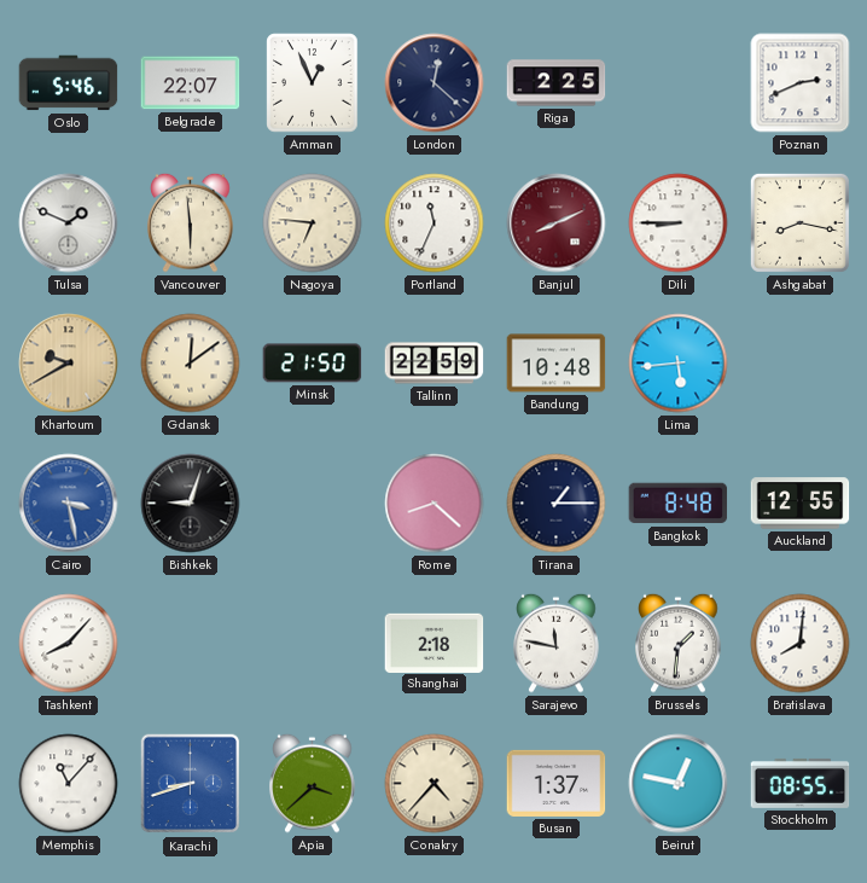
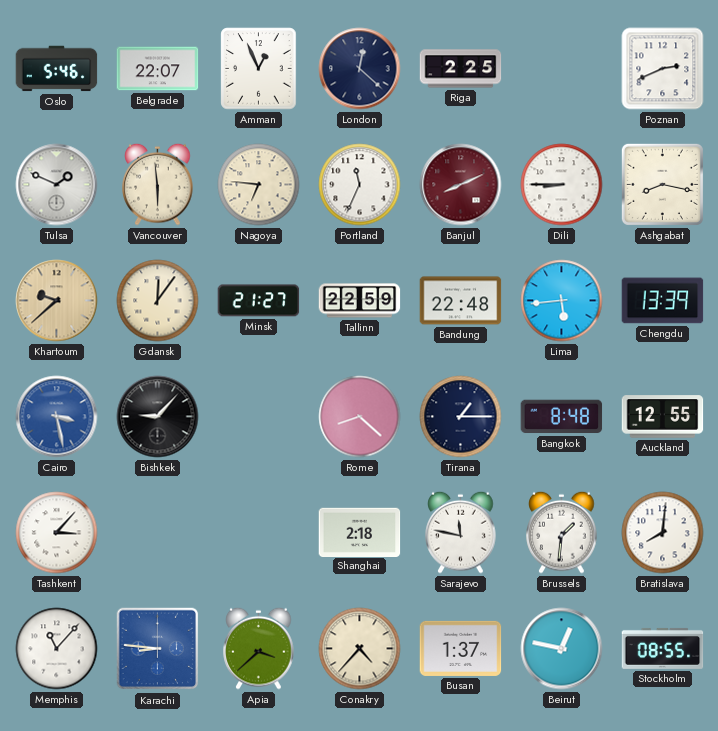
Khartoum: 9:40 -> 9:38
Gdansk: 12:09 -> 12:06
Minsk: 21:50 -> 21:27
Bandung: 10:48 -> 22:48
Chengdu: none -> 13:39
Bishkek: 9:03 -> 9:07
Tashkent: 8:07 -> 3:07
Karachi: 8:42 -> 8:46
